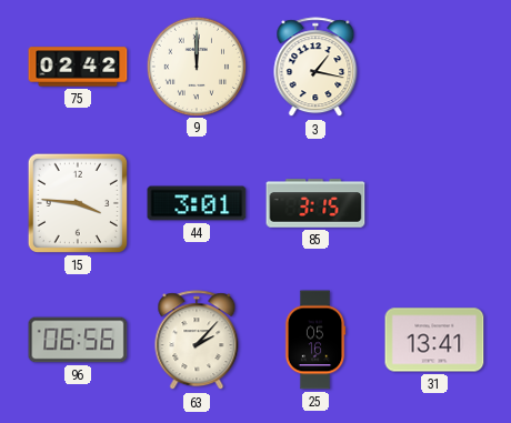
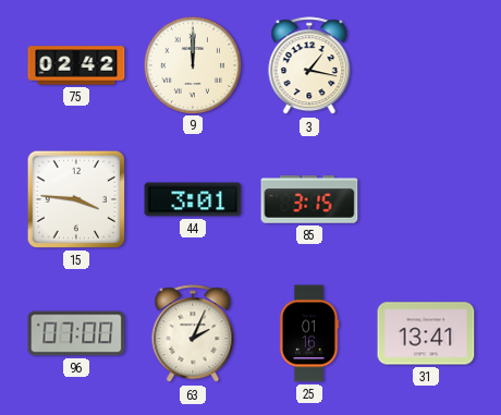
96: 06:56 -> 07:00
63: 2:07 -> 2:04
25: 05:16 -> 01:16
